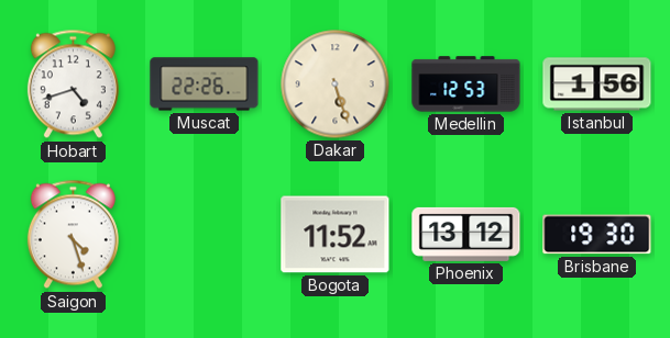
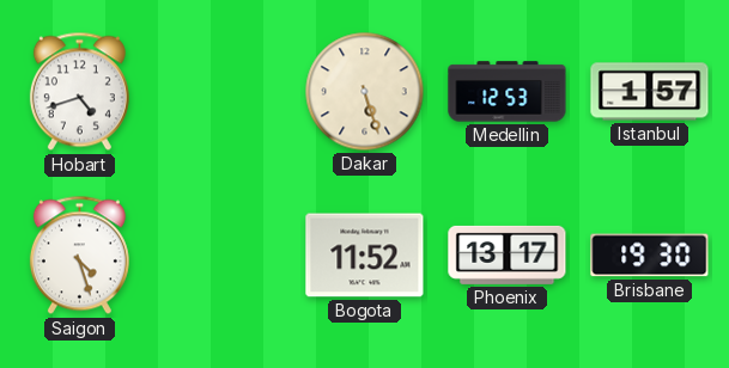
Muscat: 22:26 -> none
Istanbul: 1:56 -> 1:57
Phoenix: 13:12 -> 13:17
